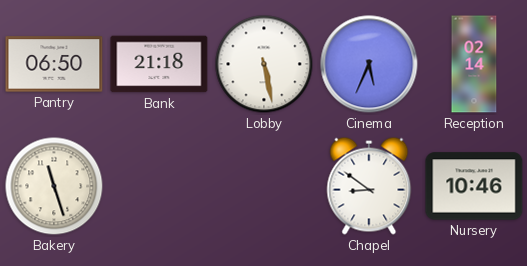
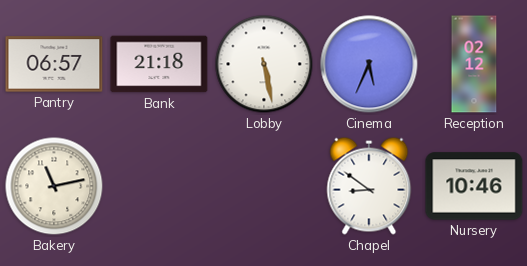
Pantry: 06:50 -> 06:57
Reception: 02:14 -> 02:12
Bakery: 11:27 -> 11:13
